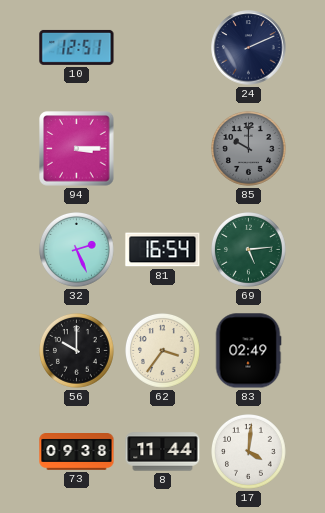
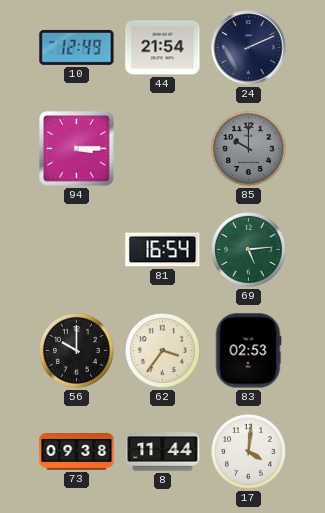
10: 12:51 -> 12:49
44: none -> 21:54
32: 2:26 -> none
83: 02:49 -> 02:53
